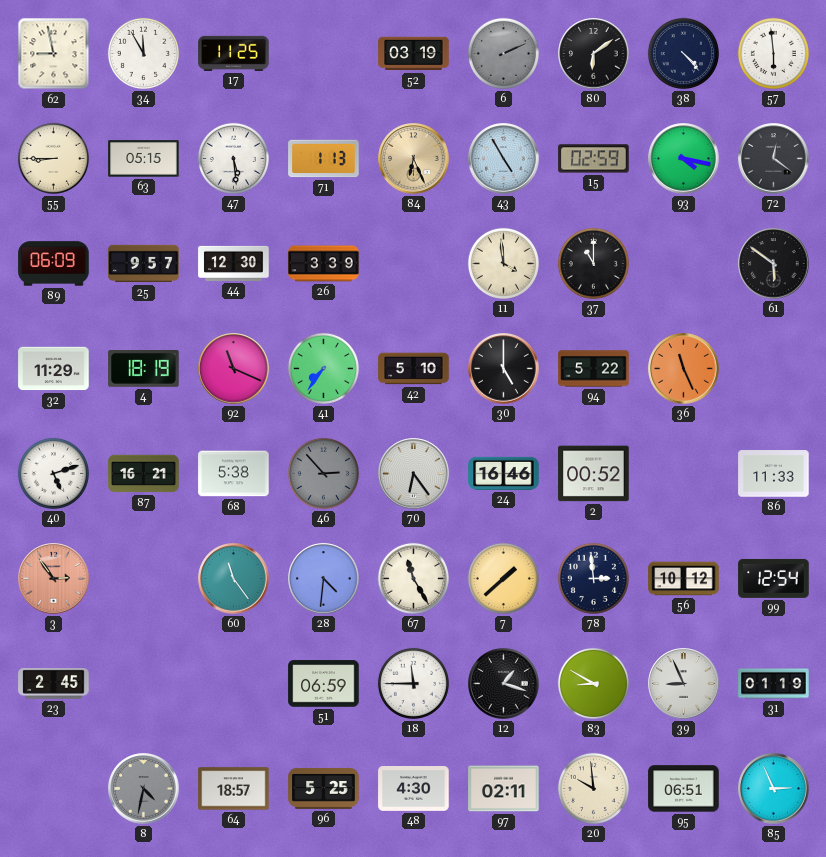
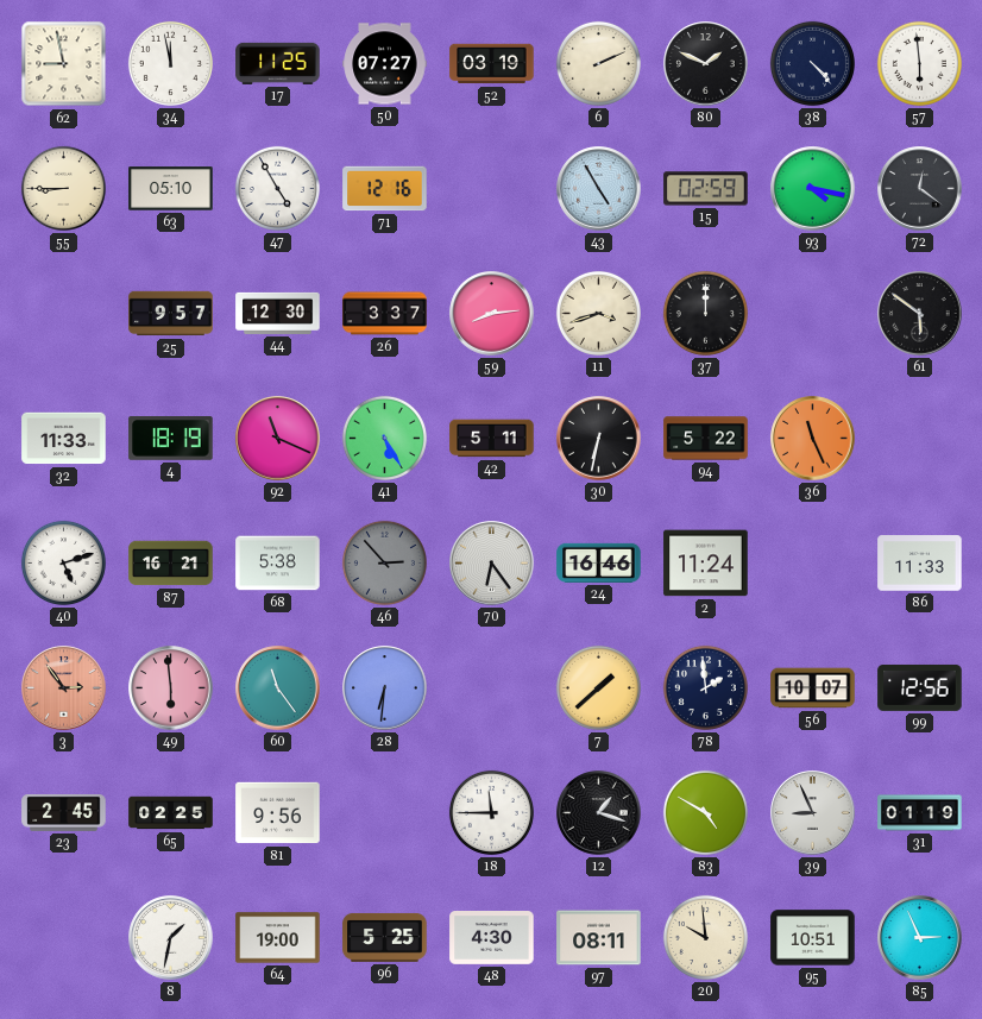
34: 11:55 -> 11:58
50: none -> 07:27
6 dial: grey -> cream
80: 6:09 -> 1:49
63: 05:15 -> 05:10
47: 5:29 -> 4:55
71: 1:13 -> 12:16
84: 6:26 -> none
89: 06:09 -> none
26: 3:39 -> 3:37
59: none -> 8:14
11: 3:59 -> 3:42
37: 11:00 -> 12:00
32: 11:29 -> 11:33
41: 7:36 -> 5:25
42: 5:10 -> 5:11
30: 5:00 -> 6:32
2: 00:52 -> 11:24
49: none -> 5:59
28: 4:31 -> 6:31
67: 11:25 -> none
78: 2:59 -> 1:59
56: 10:12 -> 10:07
99: 12:54 -> 12:56
65: none -> 02:25
81: none -> 9:56
51: 06:59 -> none
83: 8:50 -> 4:50
8: 4:32 -> 1:32
8 dial: grey -> white
64: 18:57 -> 19:00
97: 02:11 -> 08:11
95: 06:51 -> 10:51
